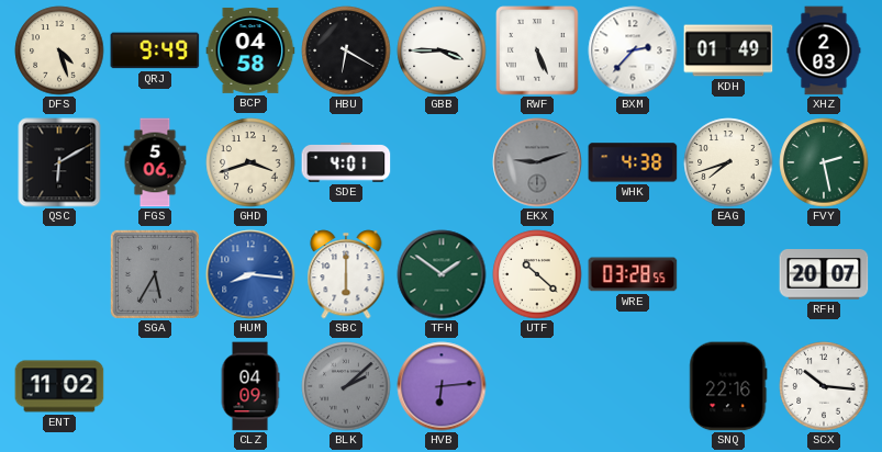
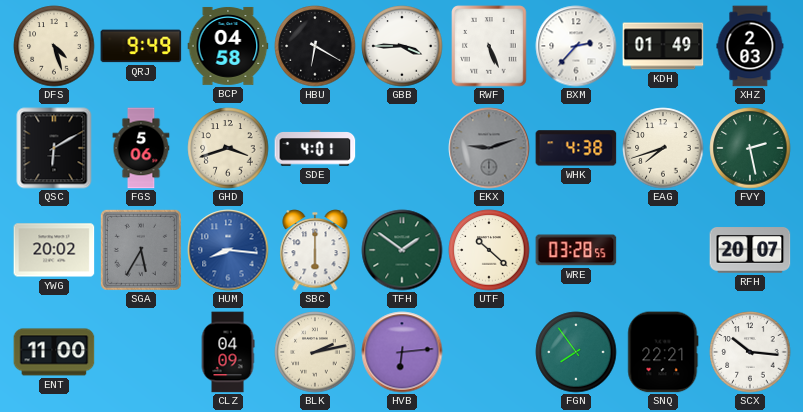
YWG: none -> 20:02
ENT: 11:02 -> 11:00
BLK: 2:08 -> 2:13
BLK dial: grey -> cream
FGN: none -> 7:54
SNQ: 22:16 -> 22:21
